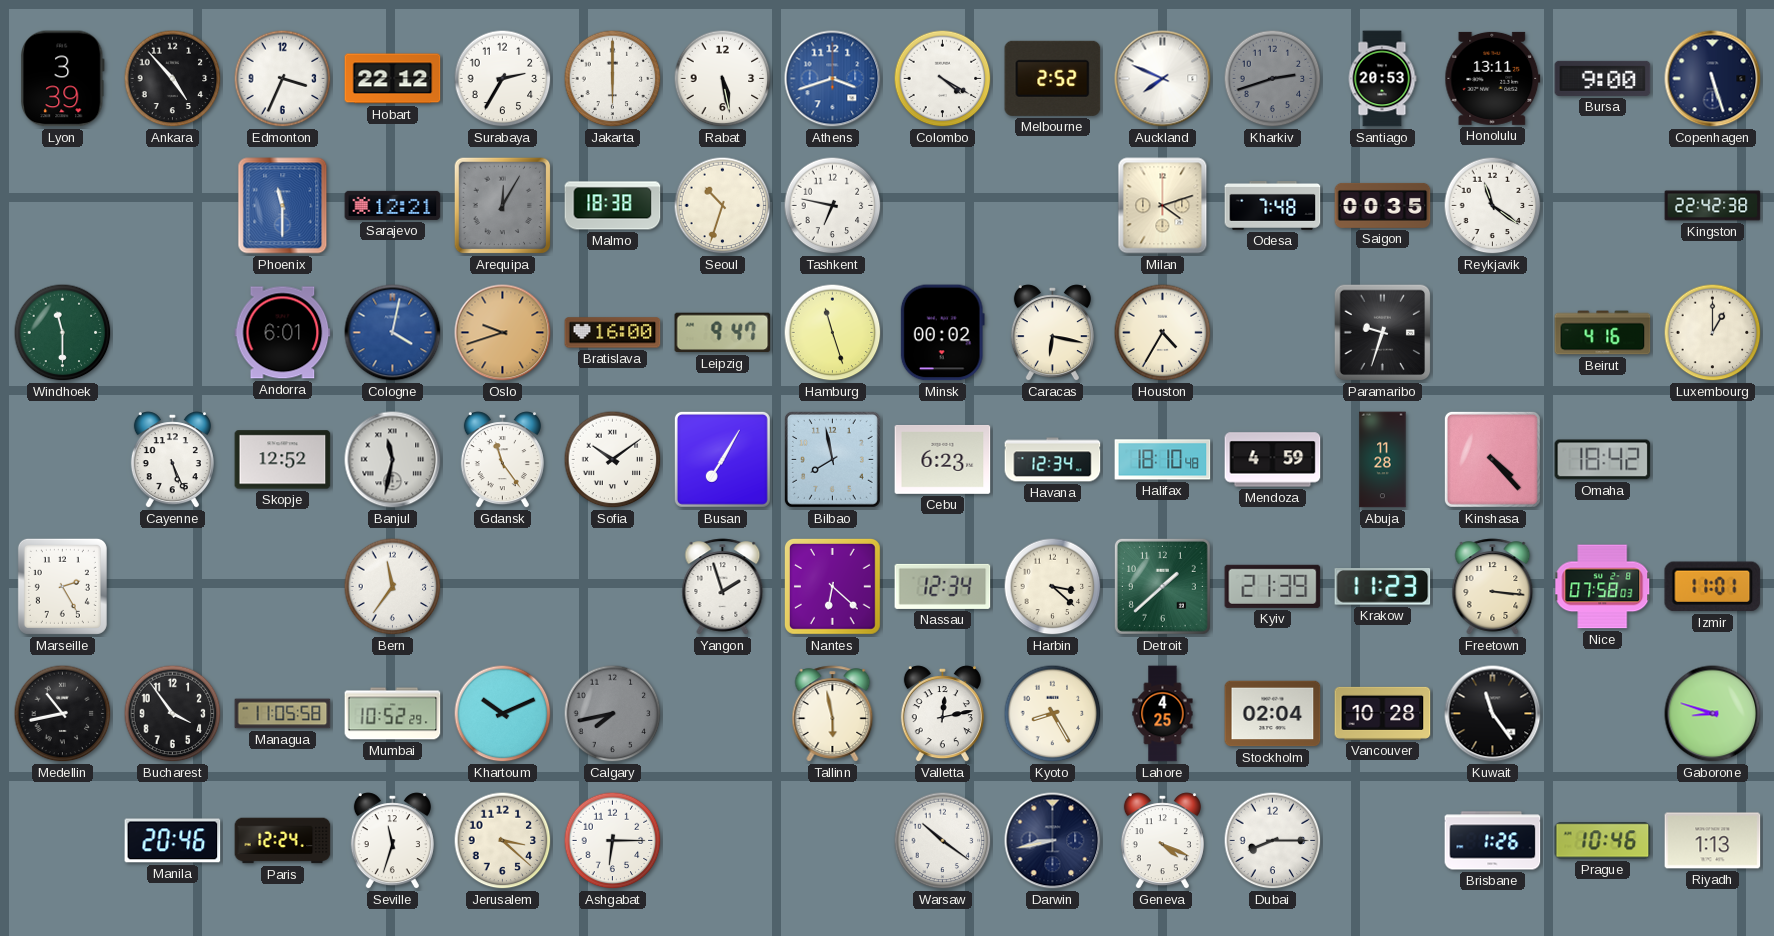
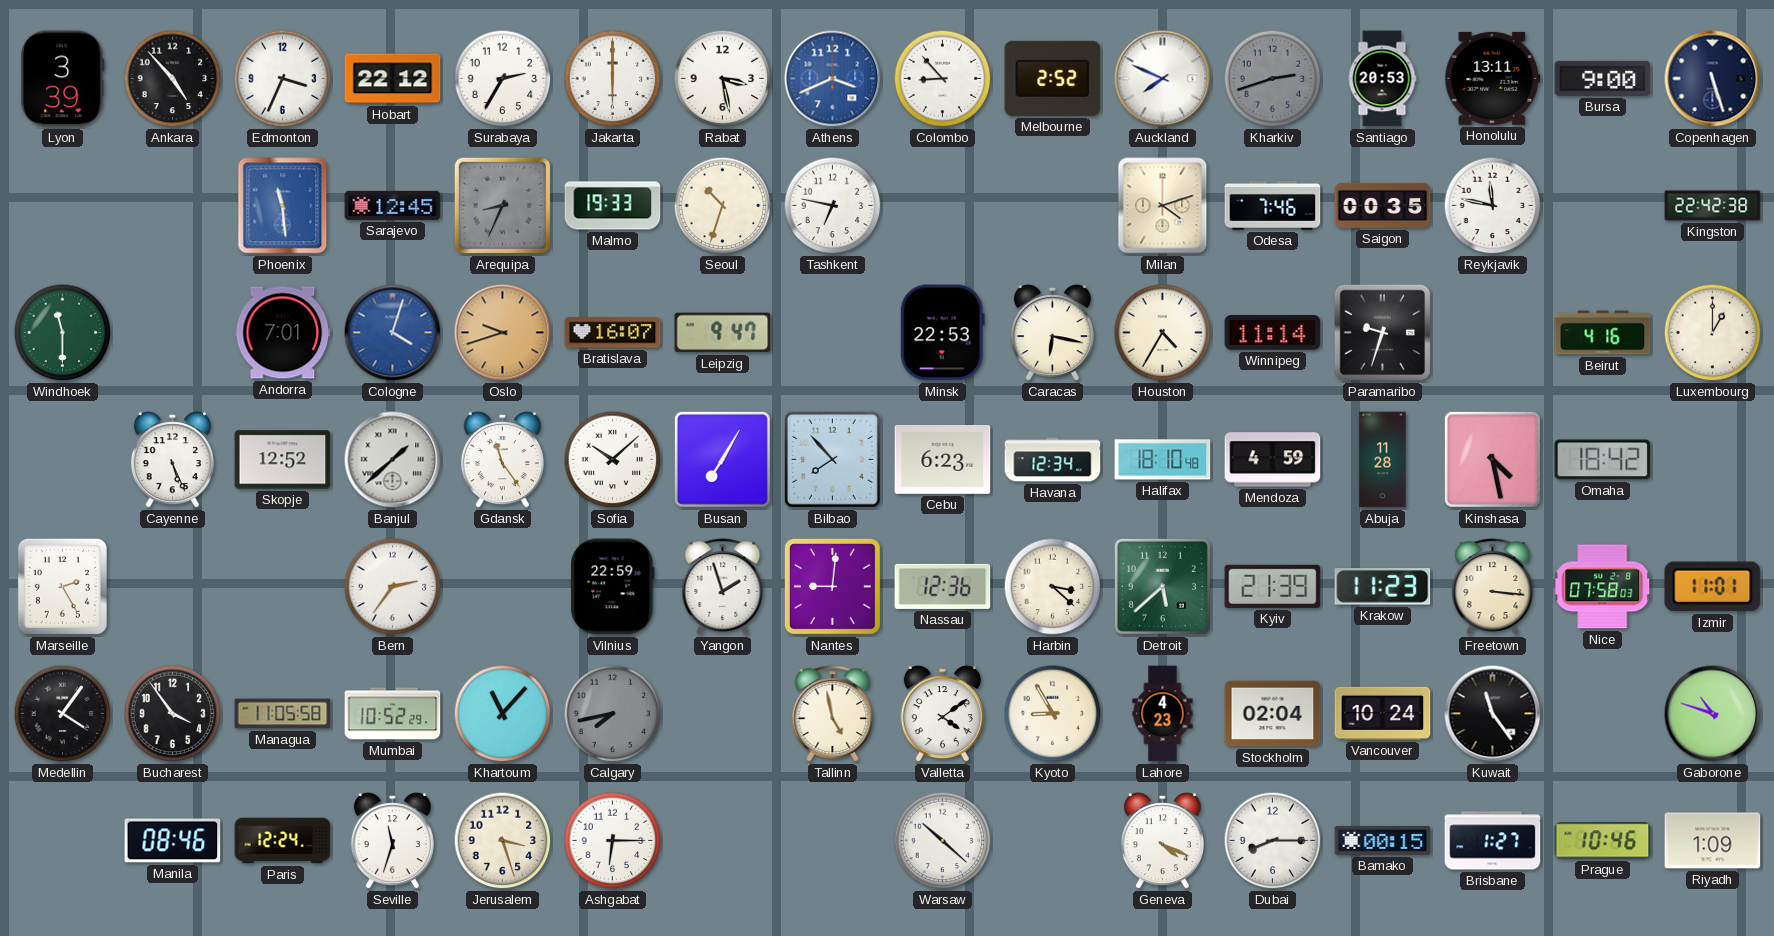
Rabat: 5:28 -> 3:28
Athens: 3:42 -> 3:41
Colombo: 4:20 -> 8:53
Phoenix: 11:30 -> 11:29
Sarajevo: 12:21 -> 12:45
Arequipa: 12:05 -> 8:34
Malmo: 18:38 -> 19:33
Odesa: 7:48 -> 7:46
Reykjavik: 11:21 -> 11:47
Andorra: 6:01 -> 7:01
Cologne: 4:02 -> 4:03
Bratislava: 16:00 -> 16:07
Hamburg: 11:27 -> none
Minsk: 00:02 -> 22:53
Winnipeg: none -> 11:14
Banjul: 11:32 -> 1:38
Sofia: 10:09 -> 10:08
Bilbao: 7:58 -> 7:53
Kinshasa: 4:23 -> 4:28
Bern: 11:36 -> 2:36
Vilnius: none -> 22:59
Nantes: 6:22 -> 9:01
Nassau: 12:34 -> 12:36
Detroit: 1:38 -> 5:38
Medellin: 10:43 -> 4:06
Khartoum: 10:11 -> 11:07
Tallinn: 5:58 -> 4:58
Valletta: 12:13 -> 4:09
Kyoto: 8:25 -> 8:55
Lahore: 4:25 -> 4:23
Vancouver: 10:28 -> 10:24
Gaborone: 8:48 -> 10:48
Manila: 20:46 -> 08:46
Jerusalem: 3:22 -> 3:27
Warsaw: 10:21 -> 10:22
Darwin: 8:43 -> none
Bamako: none -> 00:15
Brisbane: 1:26 -> 1:27
Riyadh: 1:13 -> 1:09
